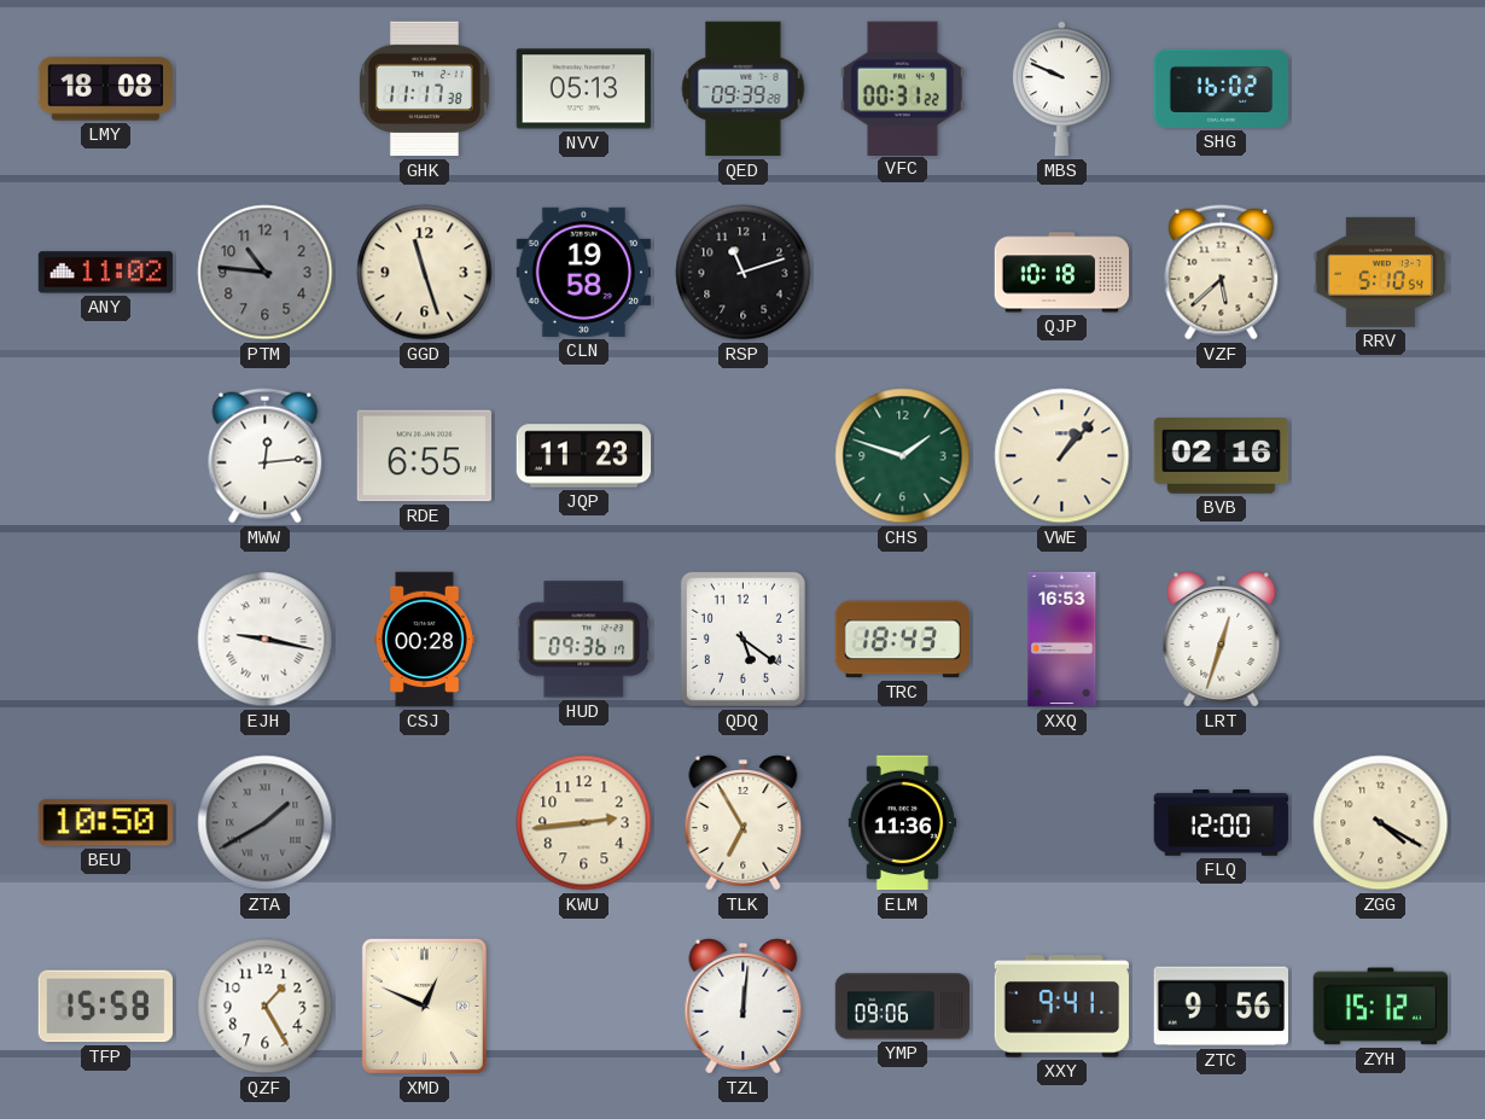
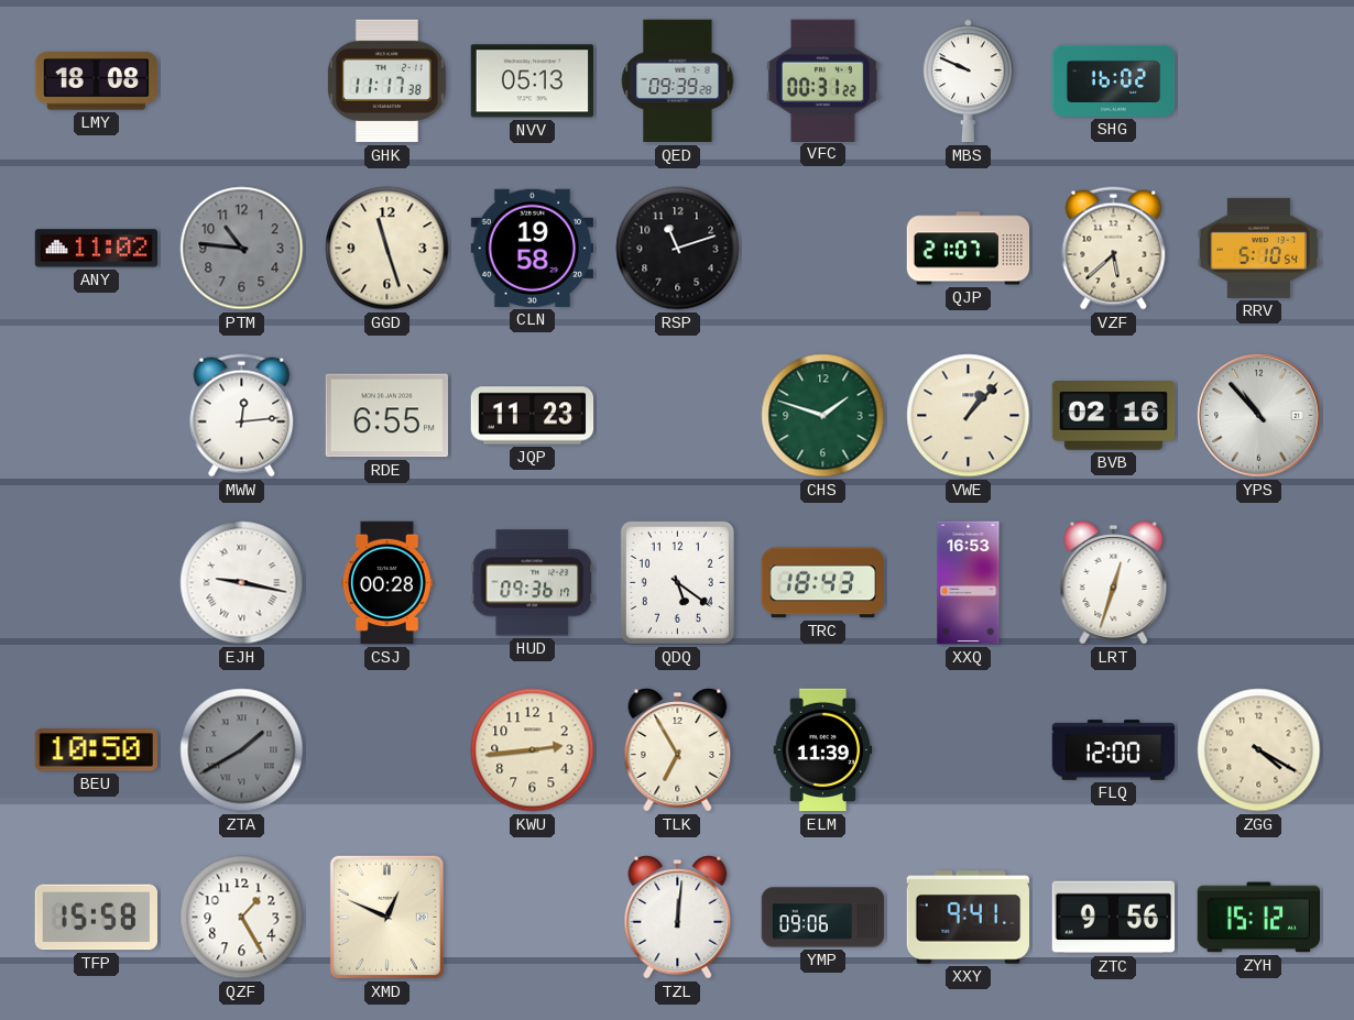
QJP: 10:18 -> 21:07
YPS: none -> 10:53
ELM: 11:36 -> 11:39
